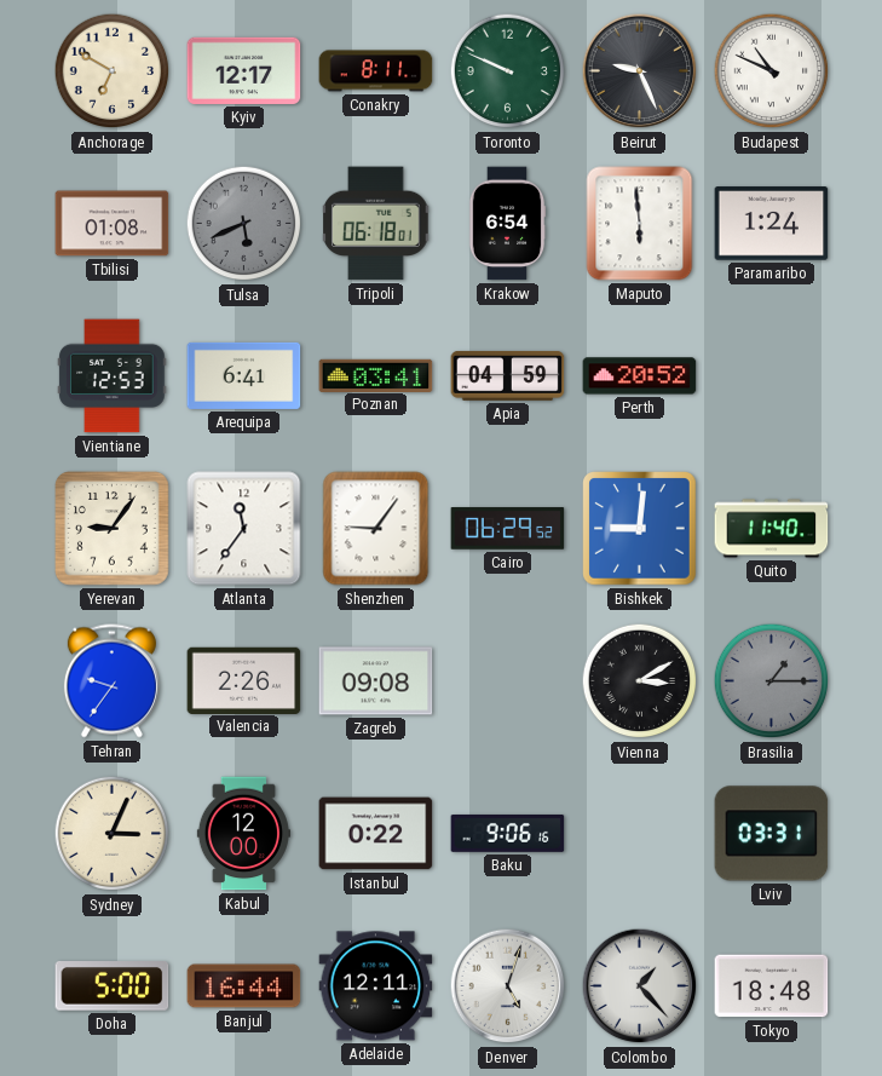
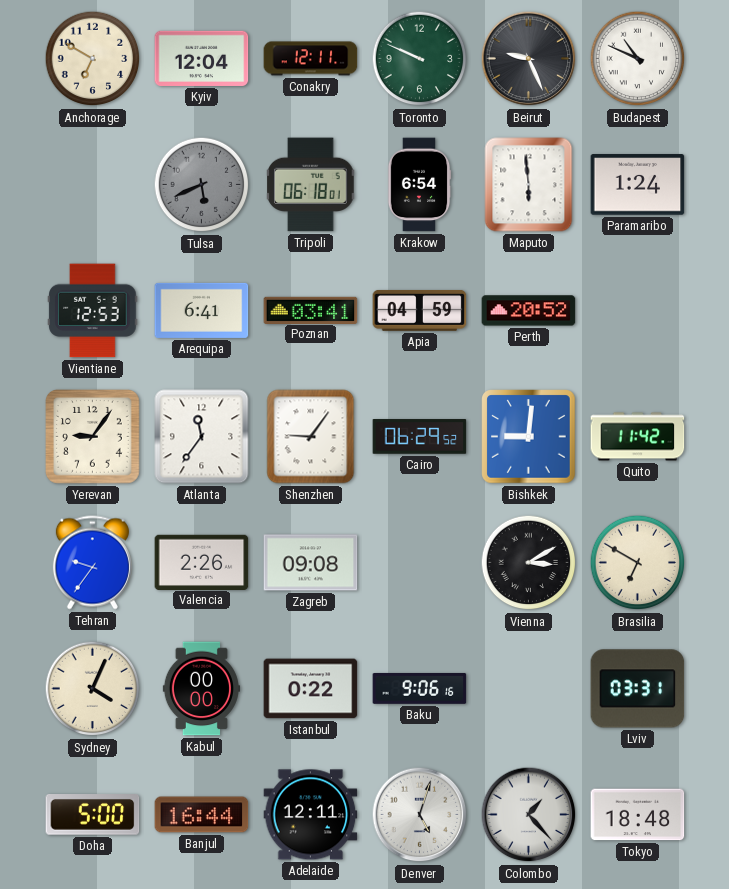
Kyiv: 12:17 -> 12:04
Conakry: 8:11 -> 12:11
Tbilisi: 01:08 -> none
Quito: 11:40 -> 11:42
Brasilia: 1:15 -> 6:50
Brasilia dial: grey -> cream
Sydney: 3:04 -> 4:04
Kabul: 12:00 -> 00:00
